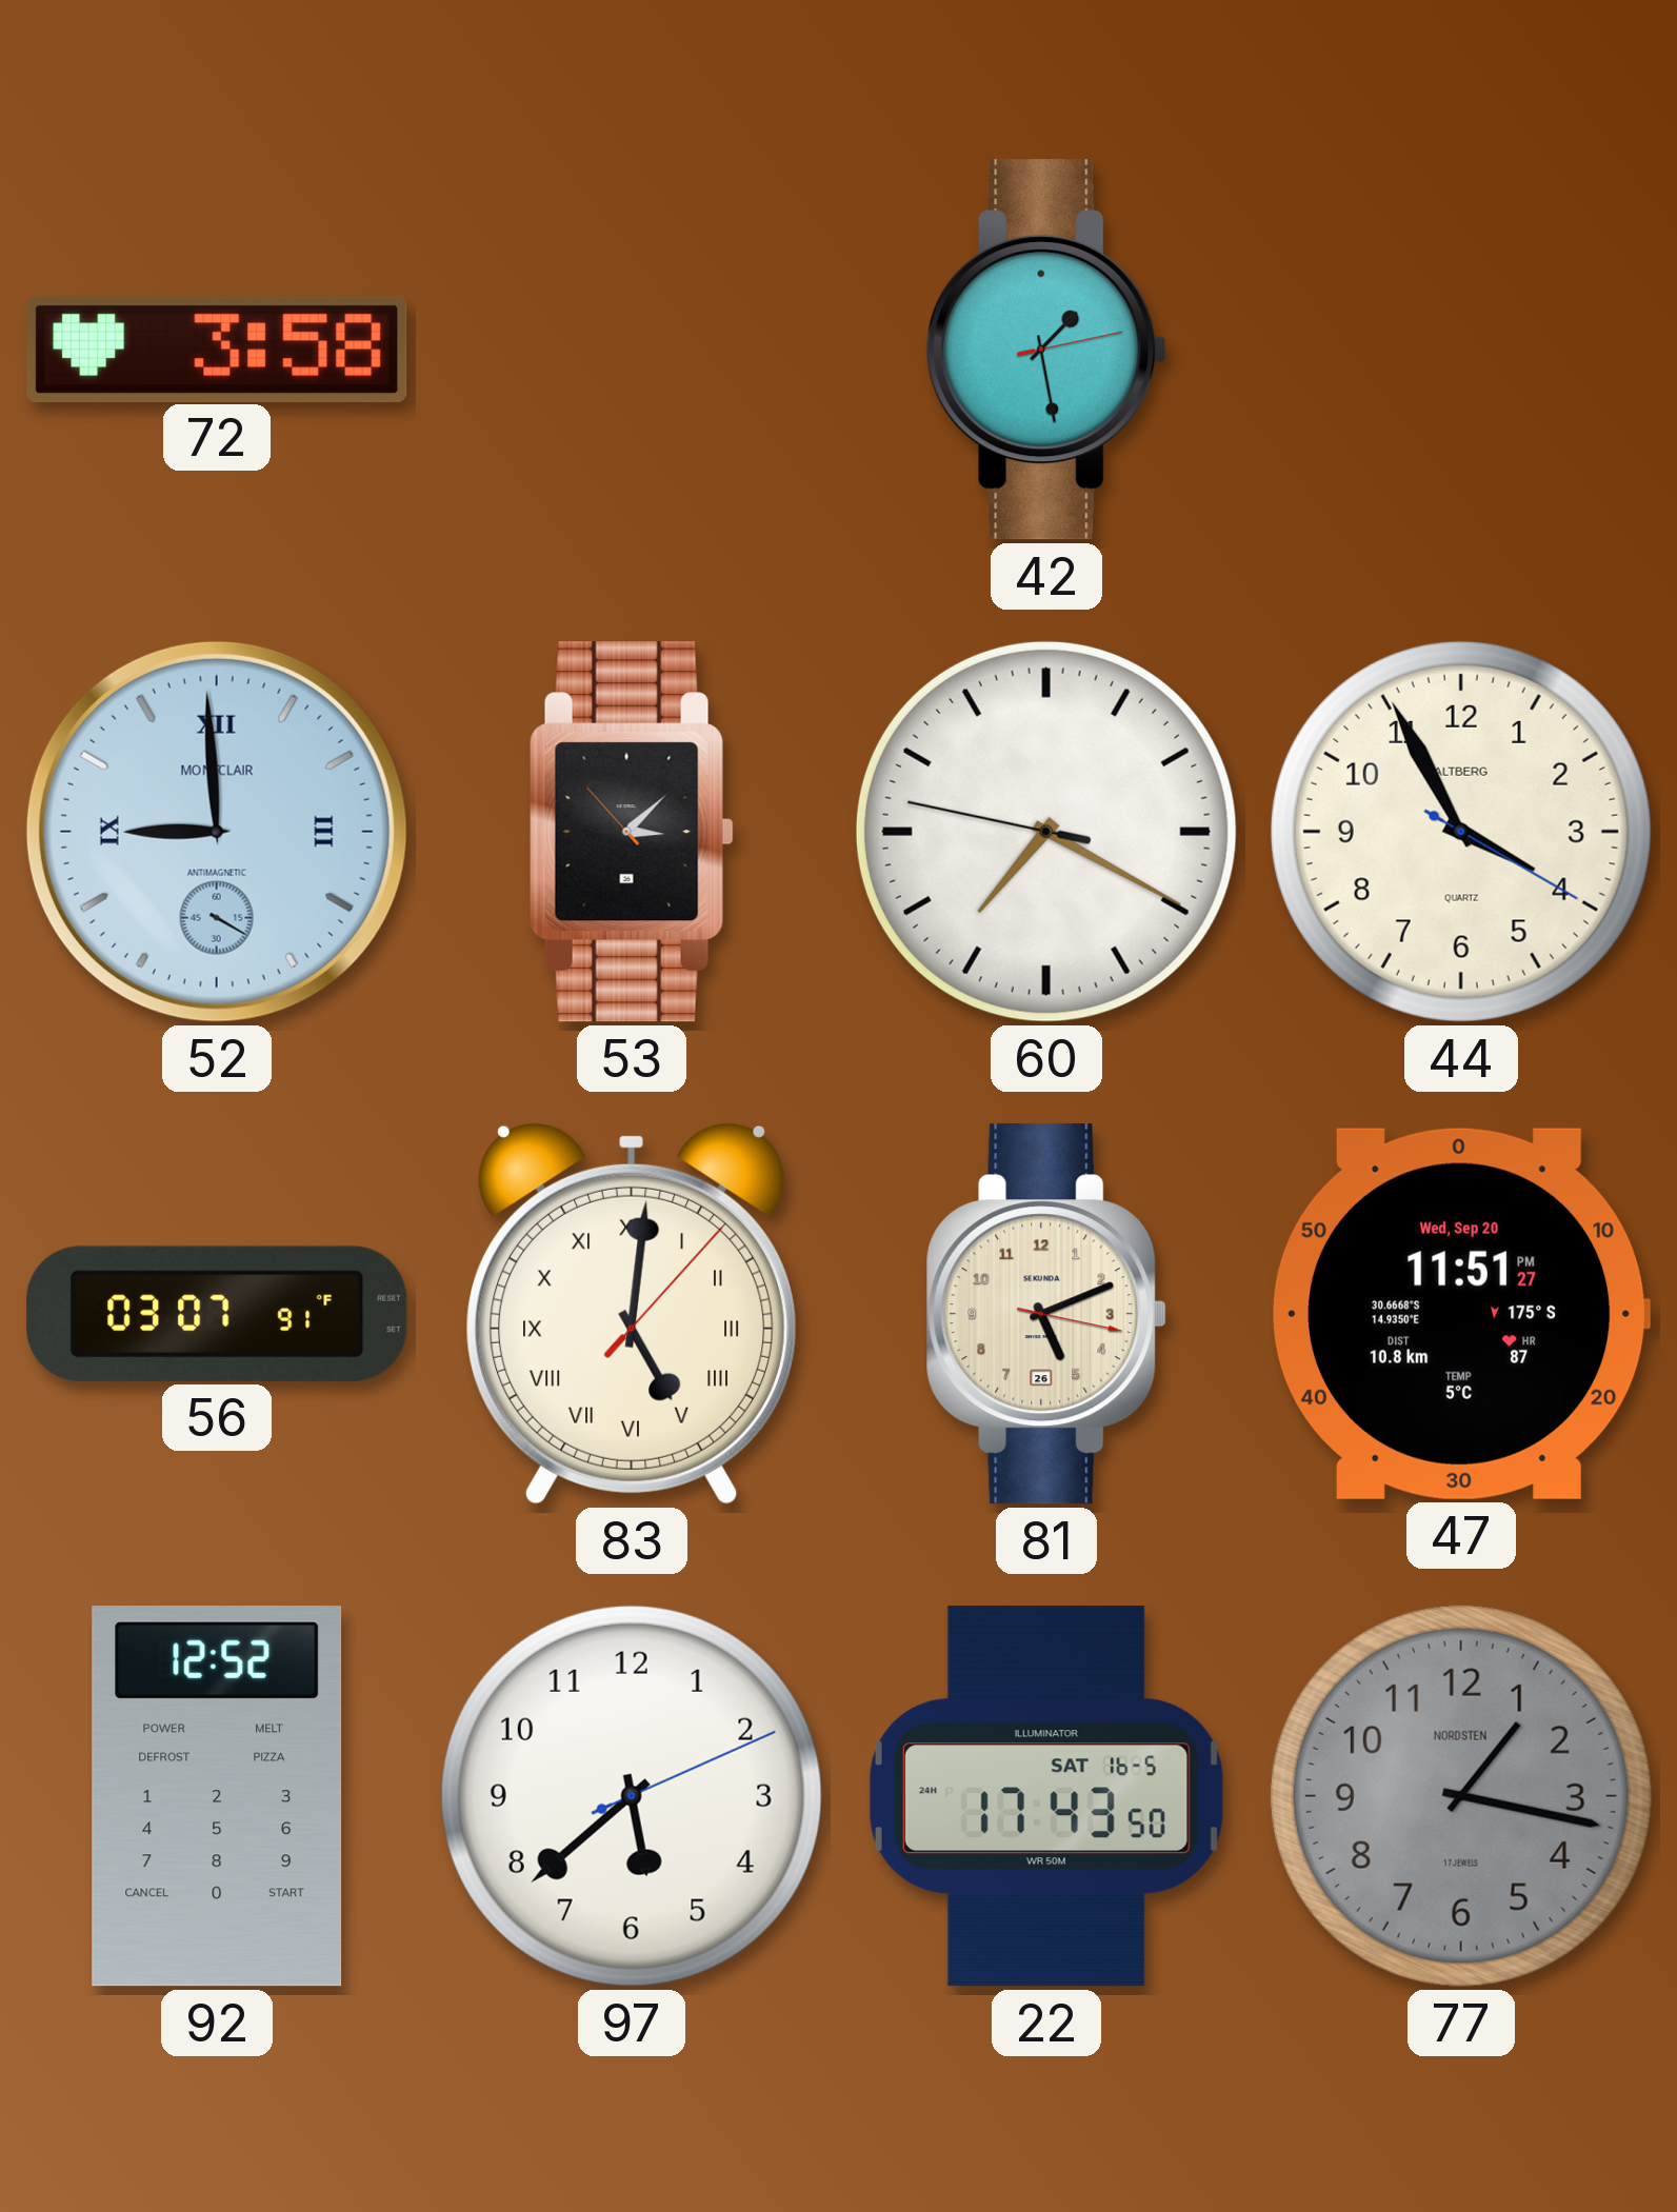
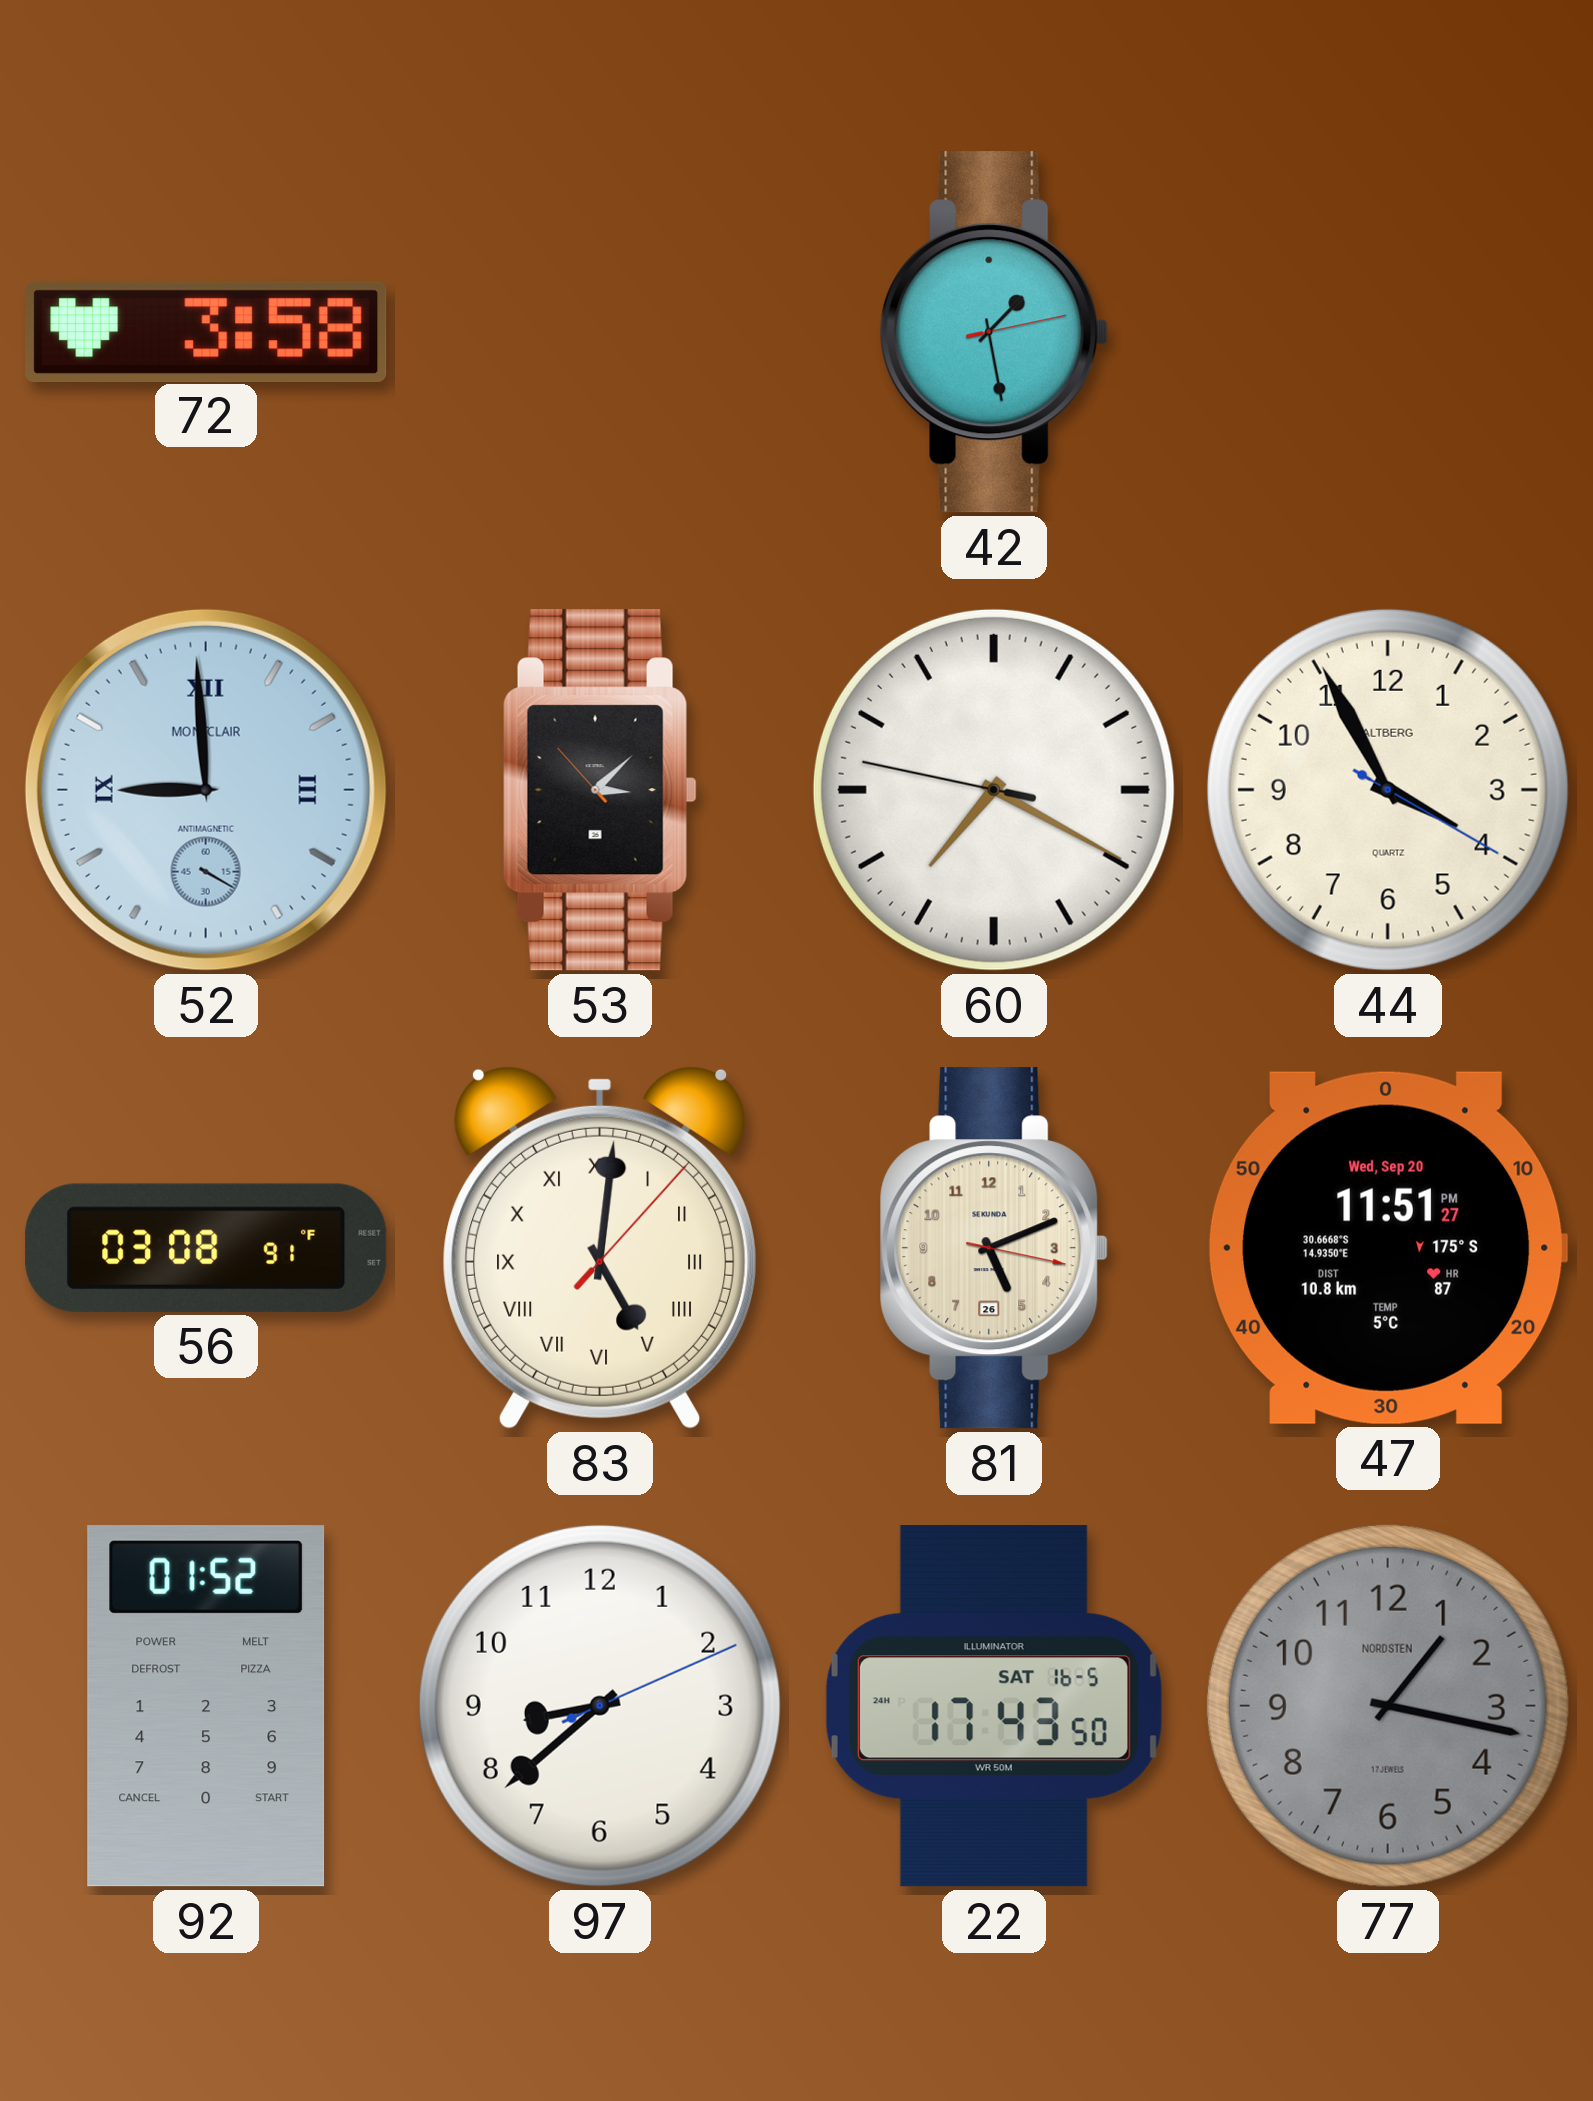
56: 03:07 -> 03:08
92: 12:52 -> 01:52
97: 5:38 -> 8:38
